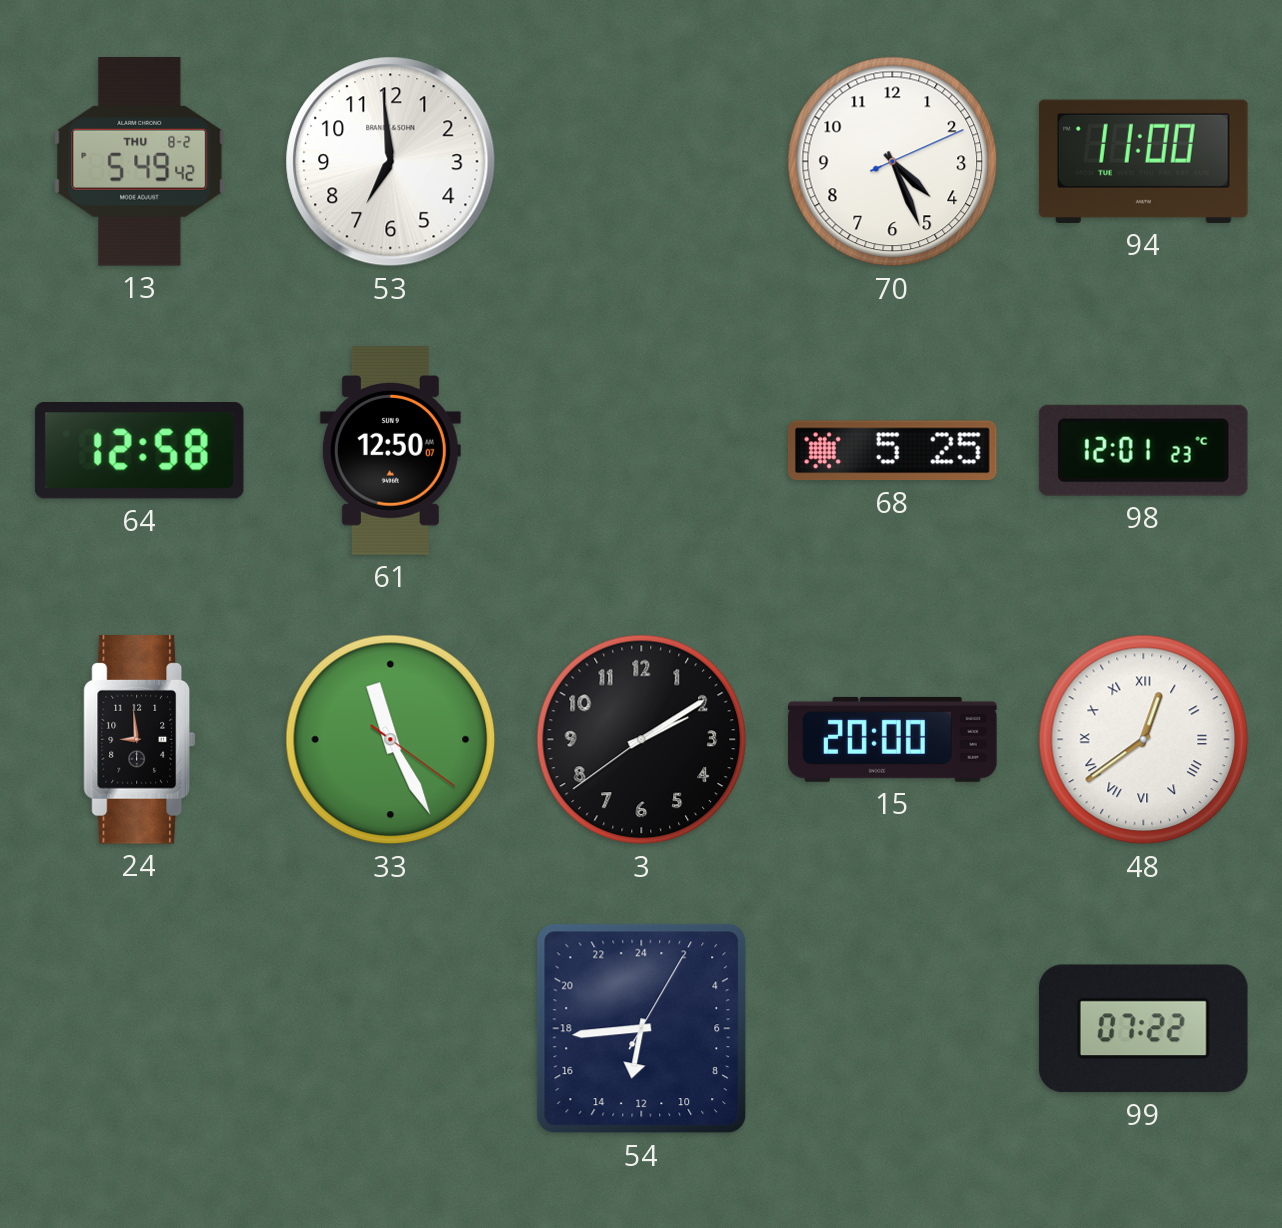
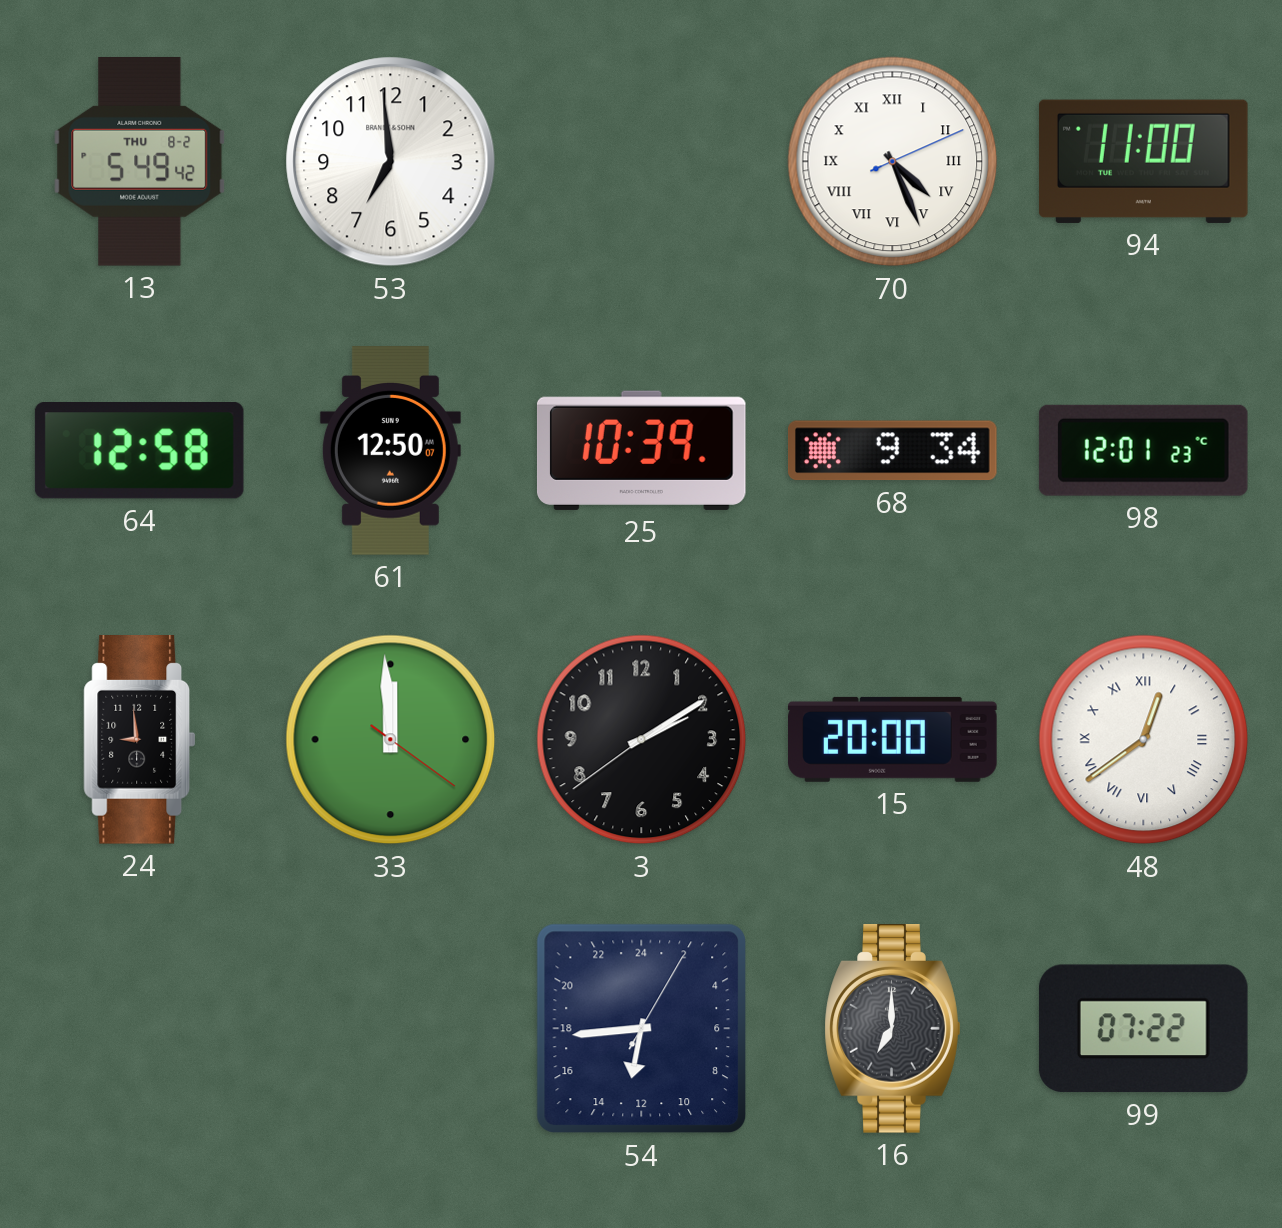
70 numerals: Arabic -> Roman
25: none -> 10:39
68: 5:25 -> 9:34
33: 11:25 -> 11:59
16: none -> 7:00
